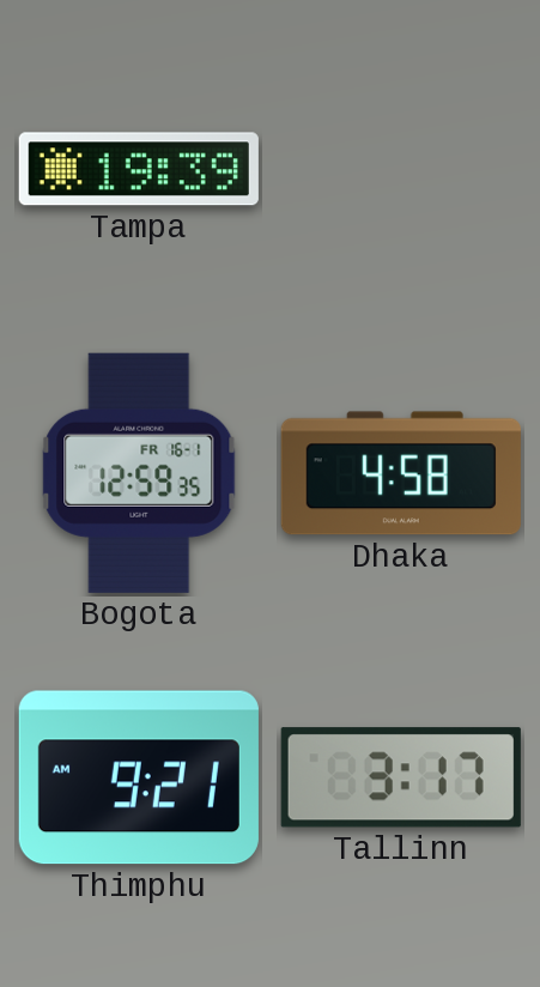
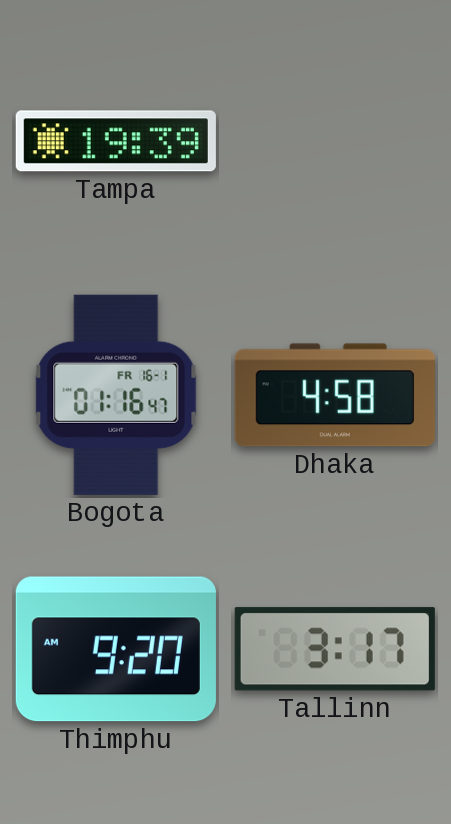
Bogota: 12:59 -> 01:16
Thimphu: 9:21 -> 9:20
